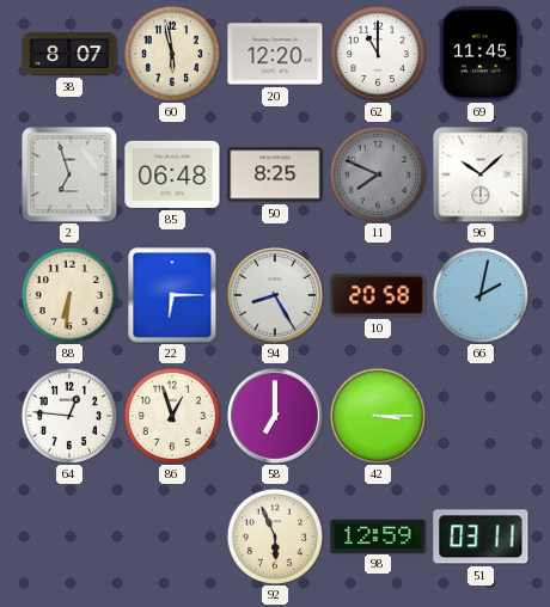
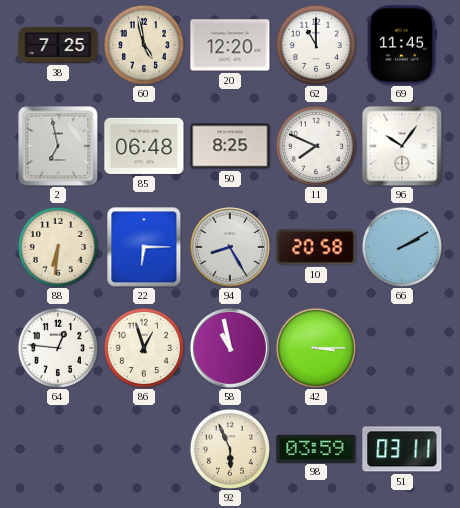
38: 8:07 -> 7:25
60: 5:58 -> 4:58
2: 6:57 -> 6:58
11 dial: grey -> white
96: 10:08 -> 10:06
66: 2:02 -> 2:10
58: 7:00 -> 10:58
98: 12:59 -> 03:59
